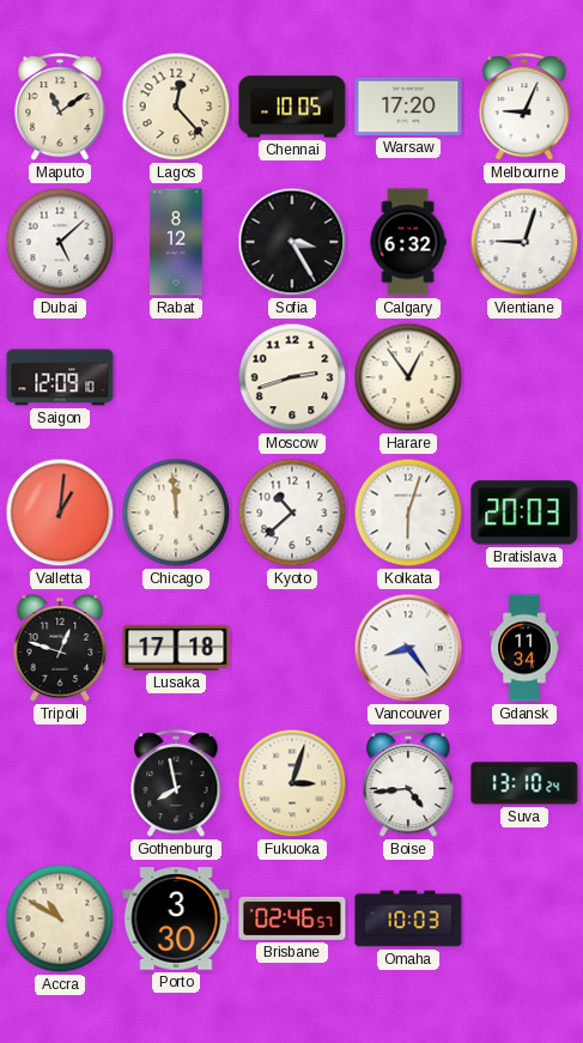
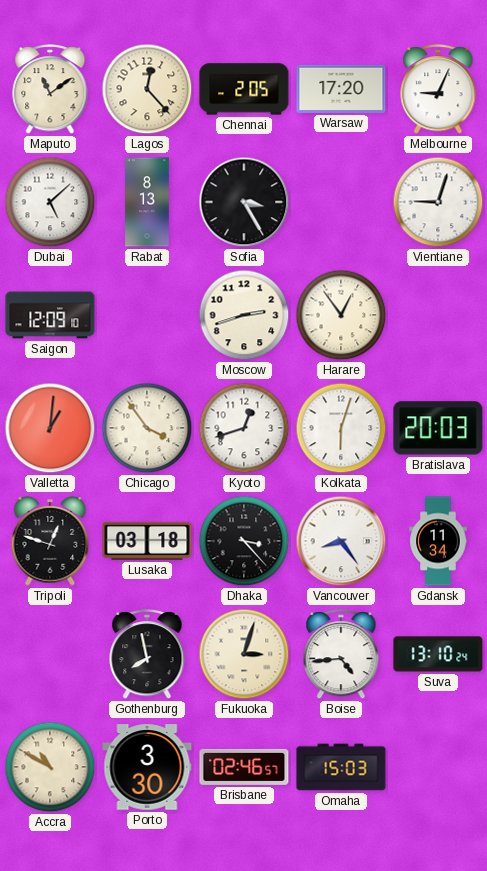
Chennai: 10:05 -> 2:05
Rabat: 8:12 -> 8:13
Calgary: 6:32 -> none
Chicago: 11:59 -> 3:54
Kyoto: 10:38 -> 12:42
Lusaka: 17:18 -> 03:18
Dhaka: none -> 3:23
Omaha: 10:03 -> 15:03
